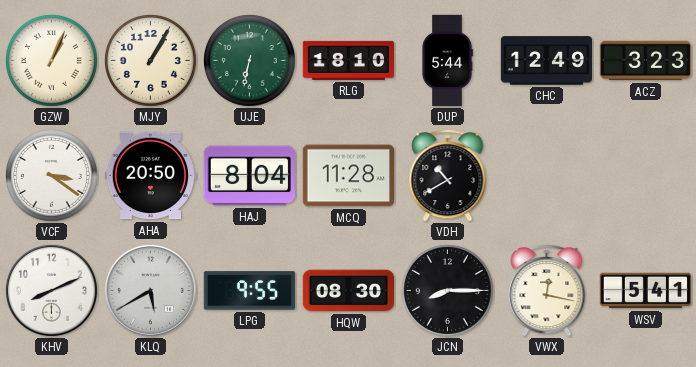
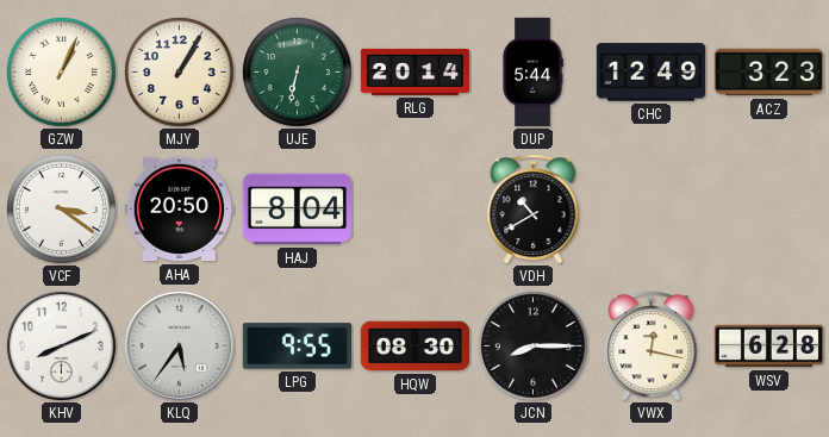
RLG: 18:10 -> 20:14
MCQ: 11:28 -> none
KLQ: 5:40 -> 5:36
WSV: 5:41 -> 6:28
